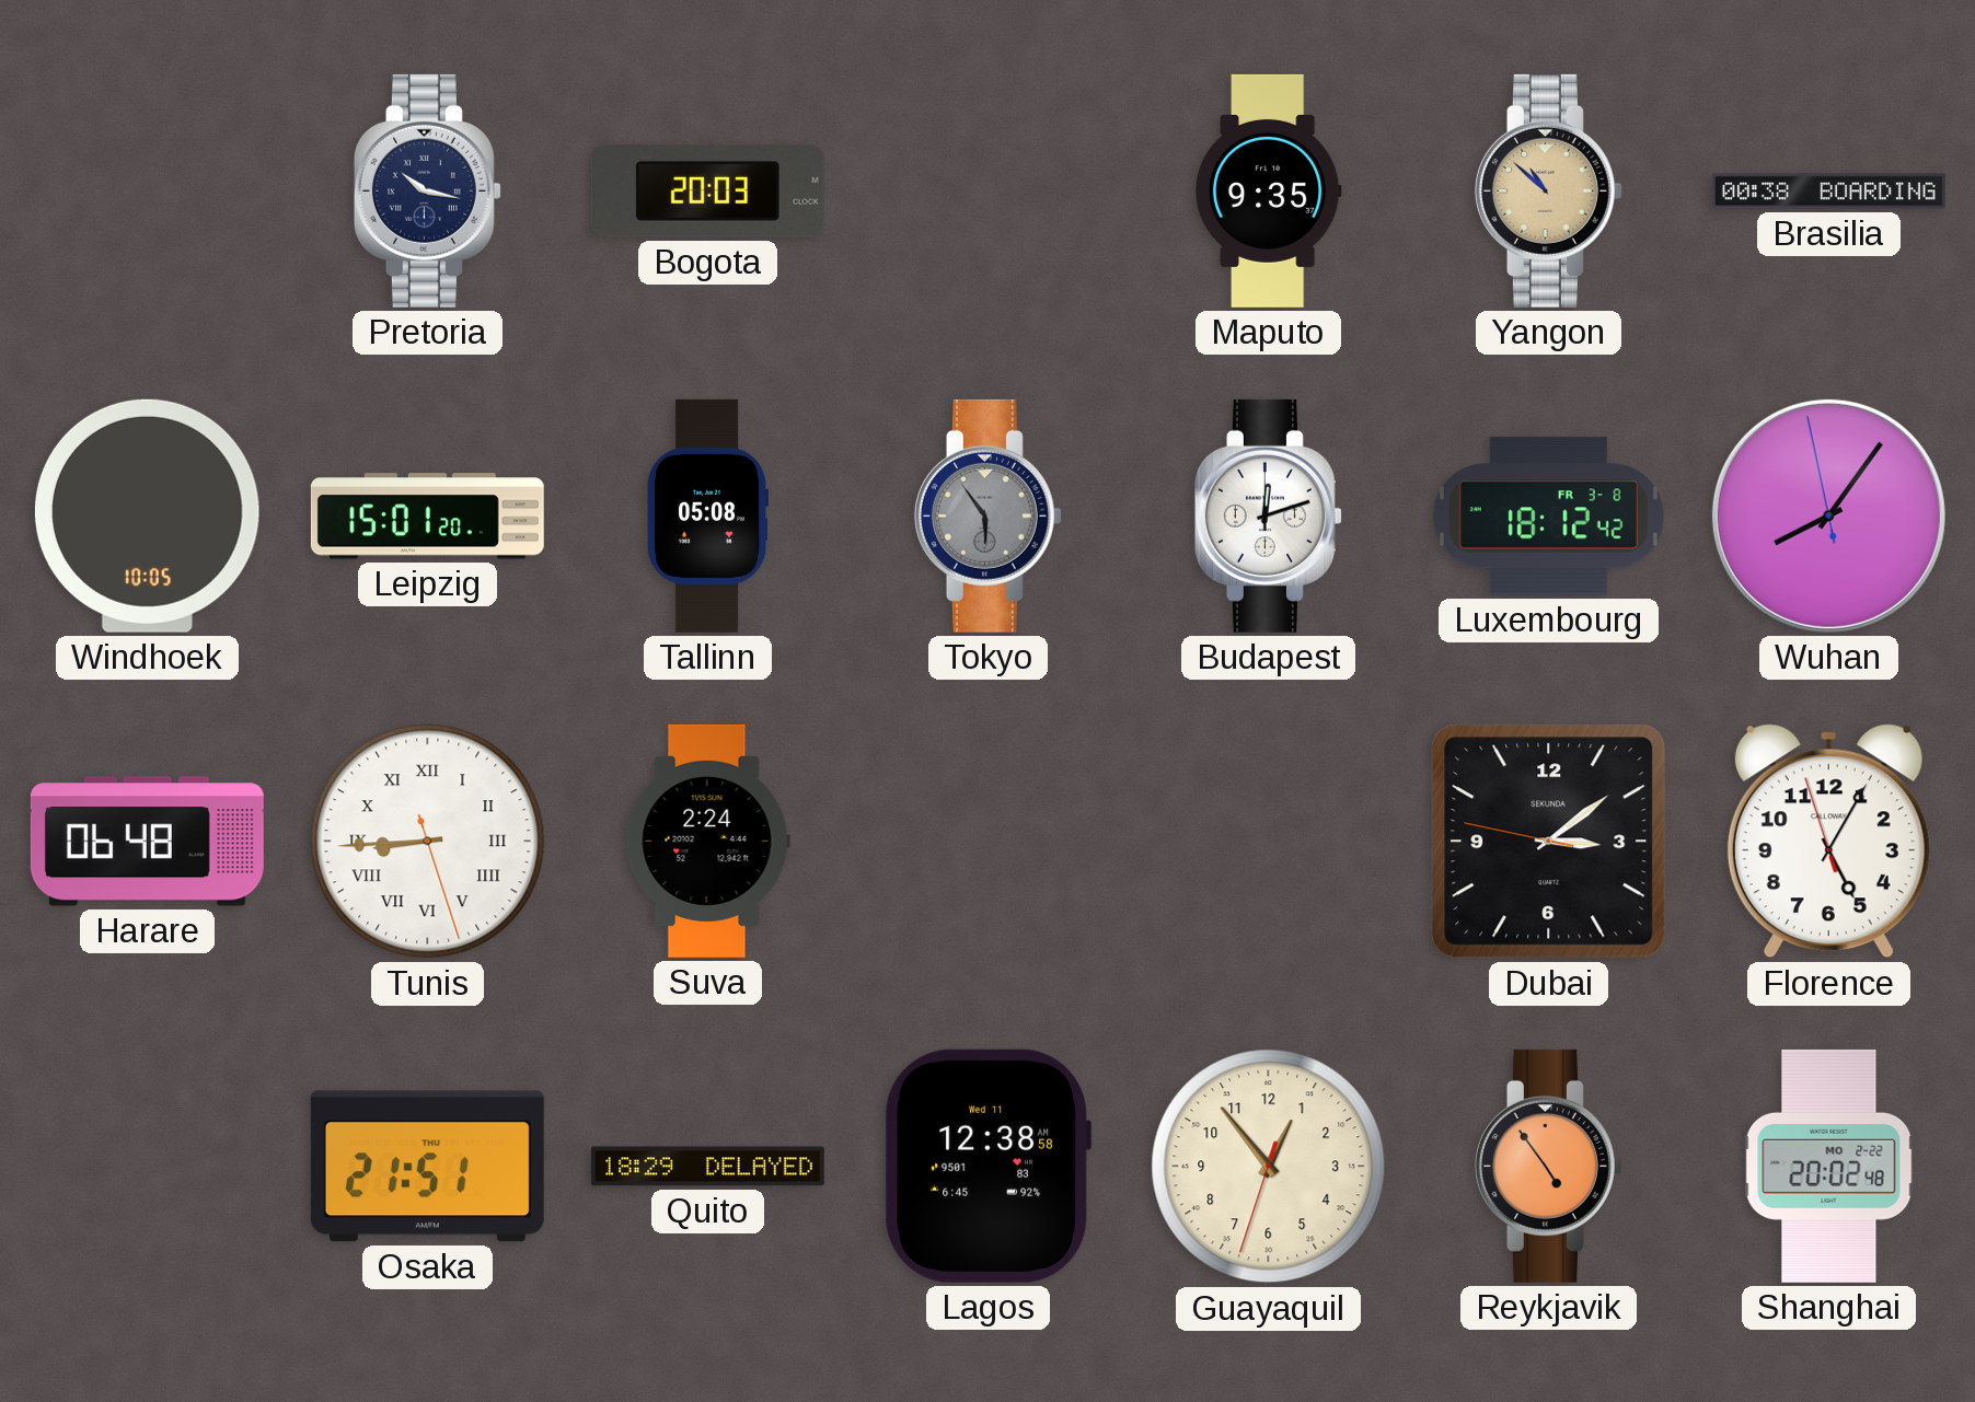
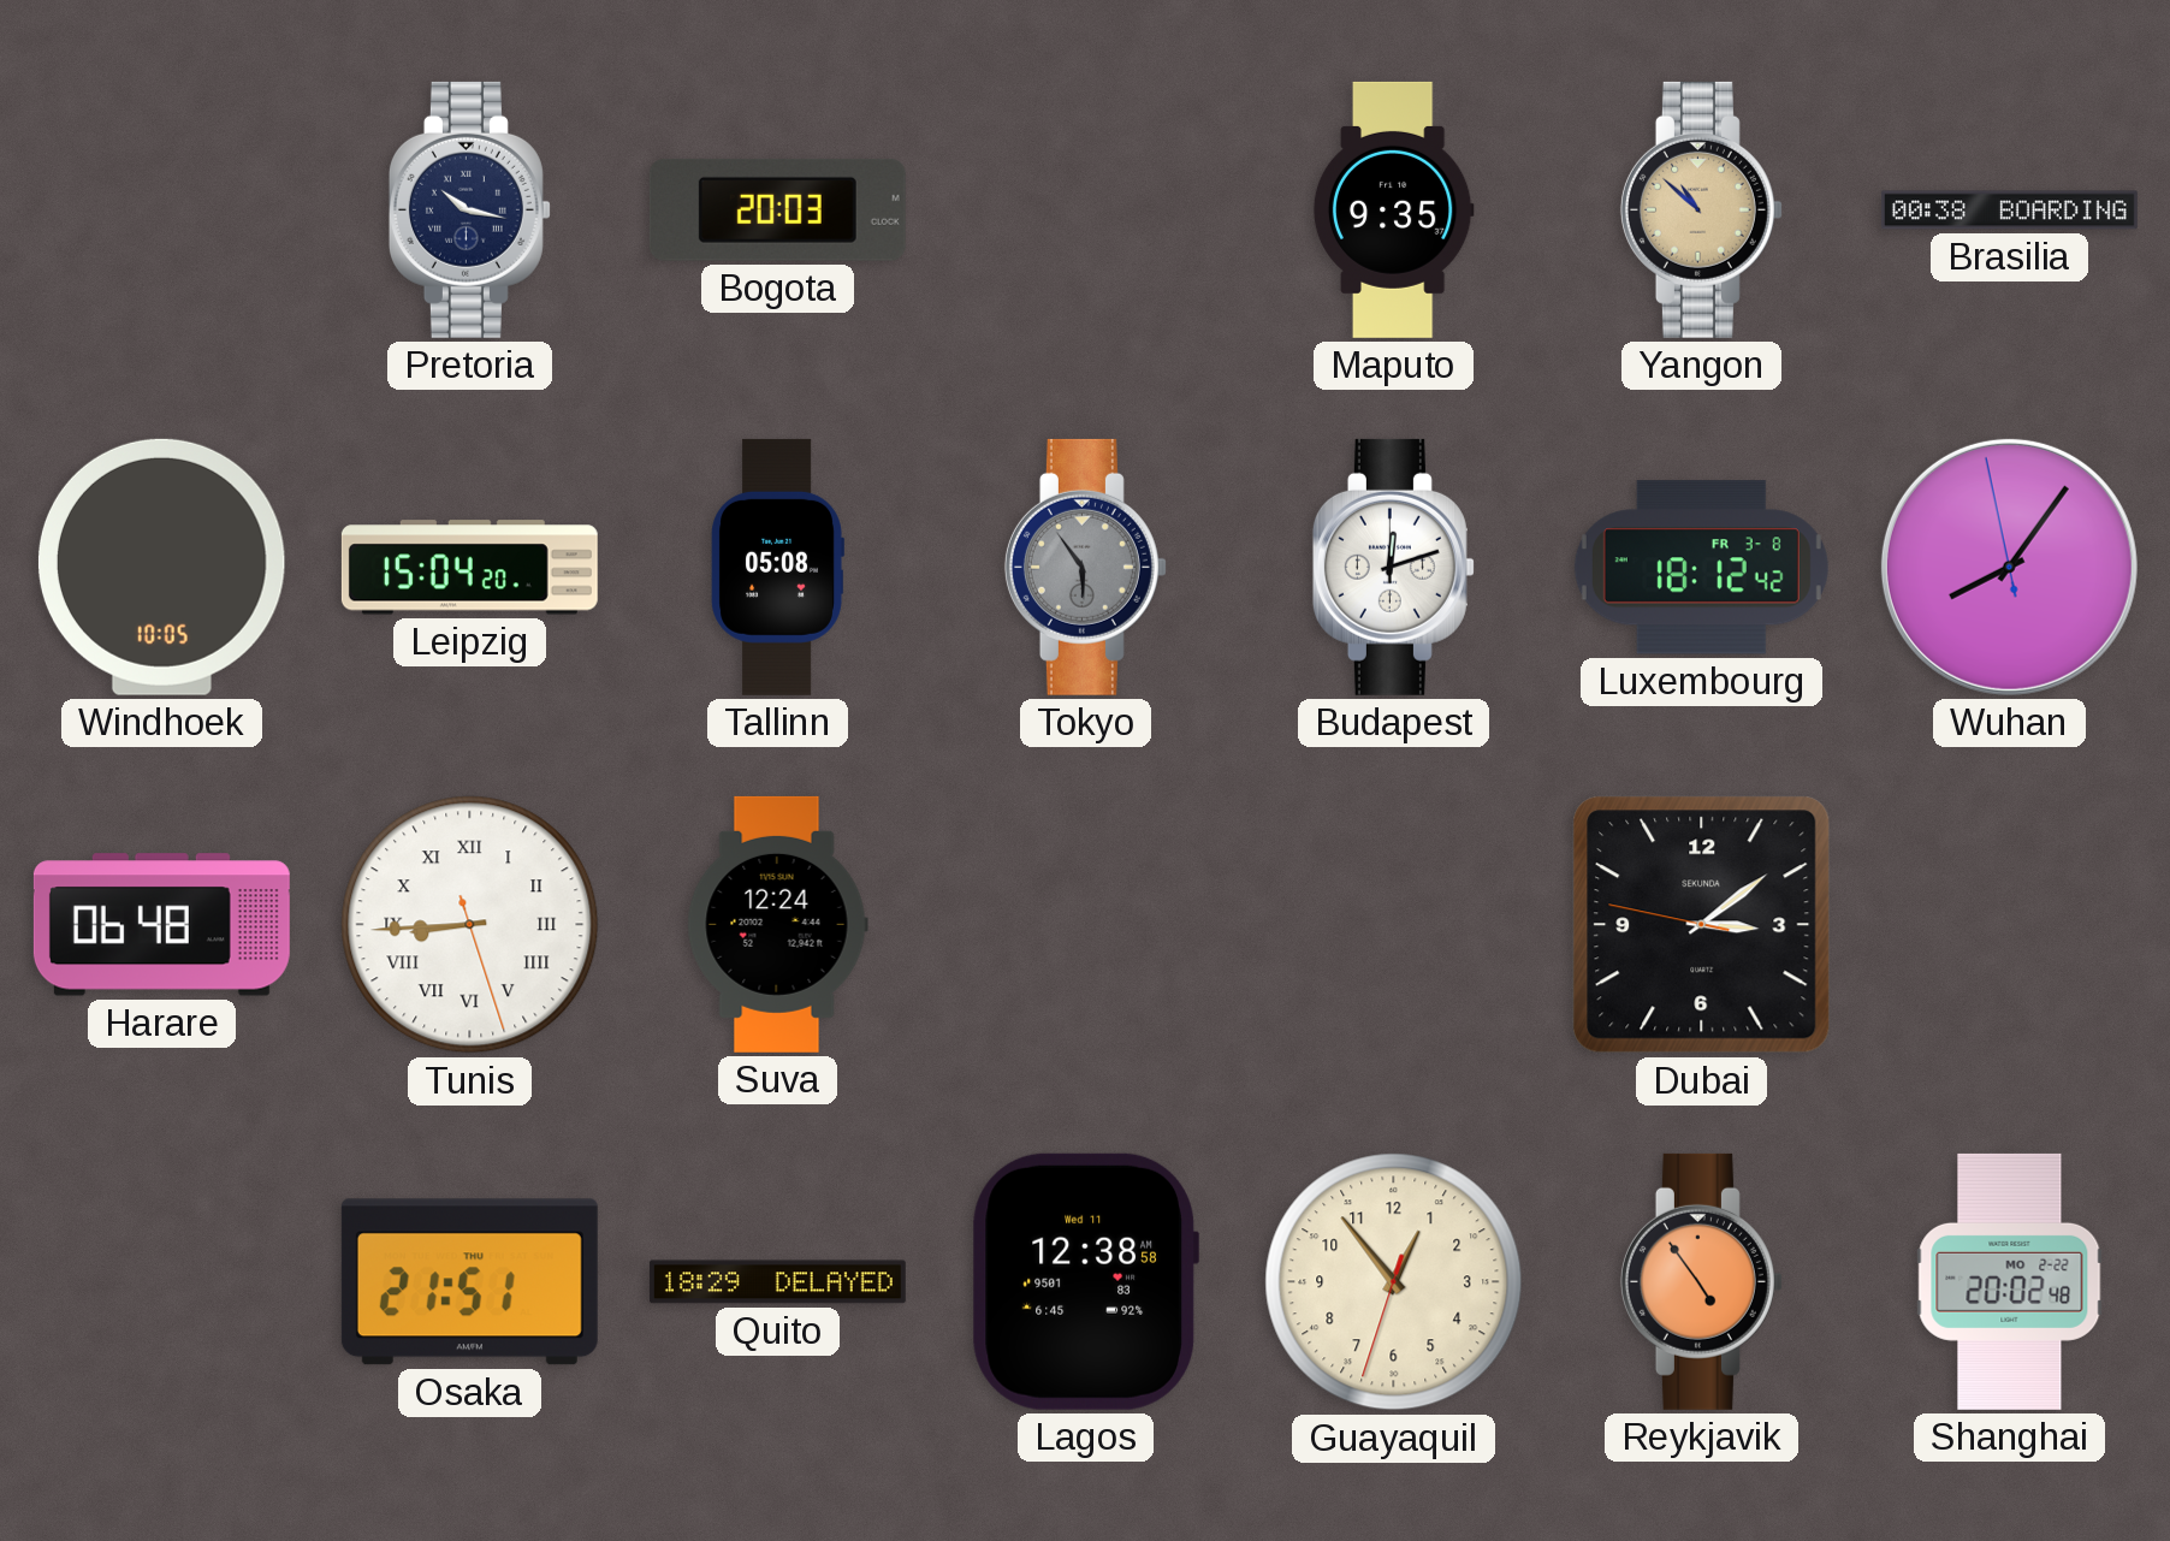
Leipzig: 15:01 -> 15:04
Suva: 2:24 -> 12:24
Florence: 5:04 -> none
